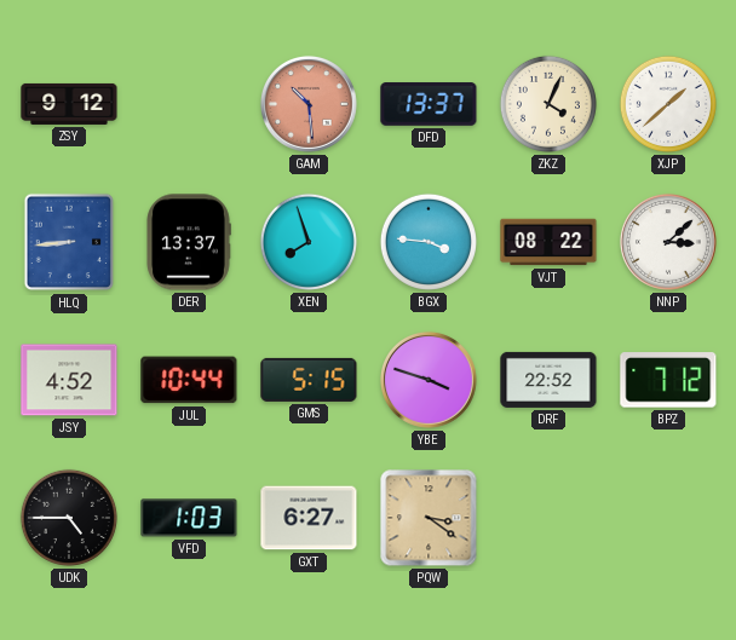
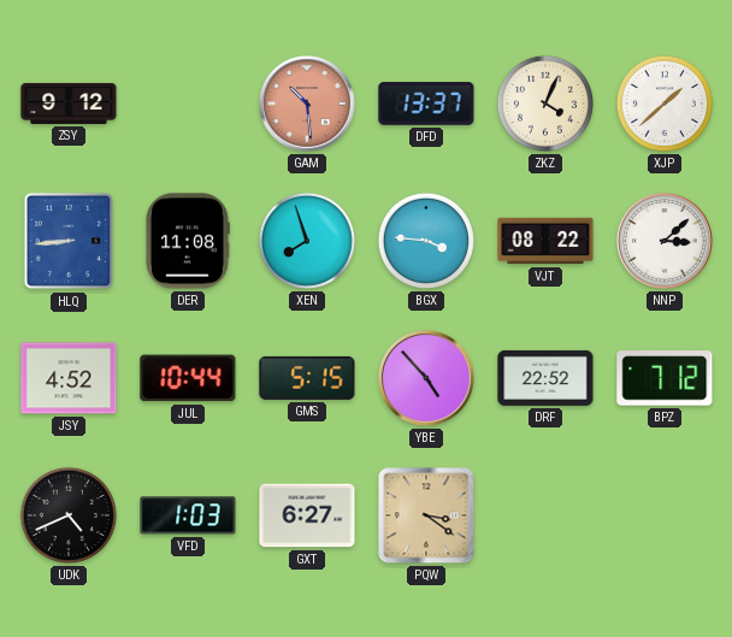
DER: 13:37 -> 11:08
YBE: 3:48 -> 4:53
UDK: 4:45 -> 4:41
